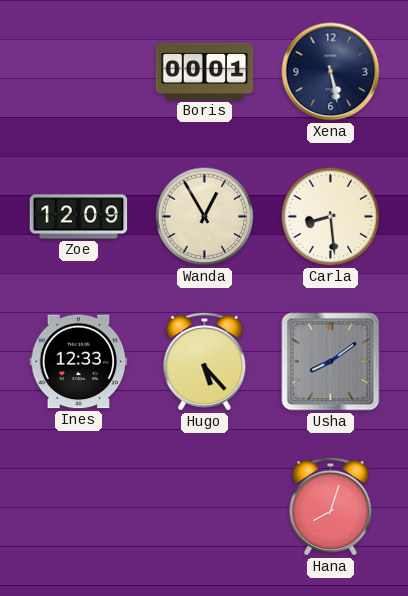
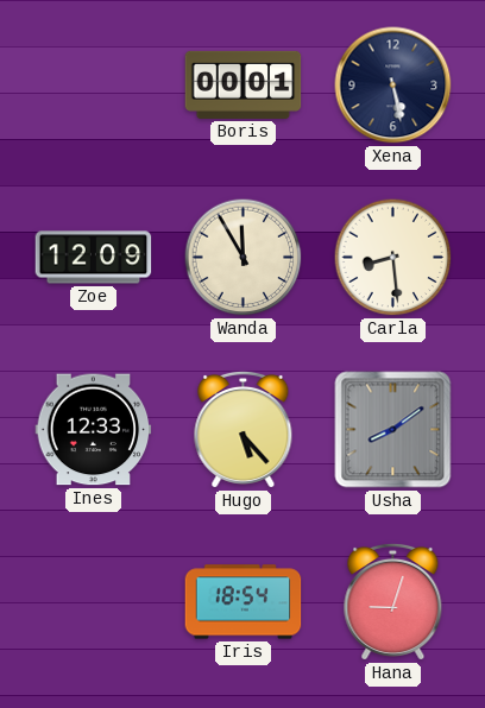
Wanda: 12:55 -> 11:55
Iris: none -> 18:54
Hana: 8:03 -> 9:03
